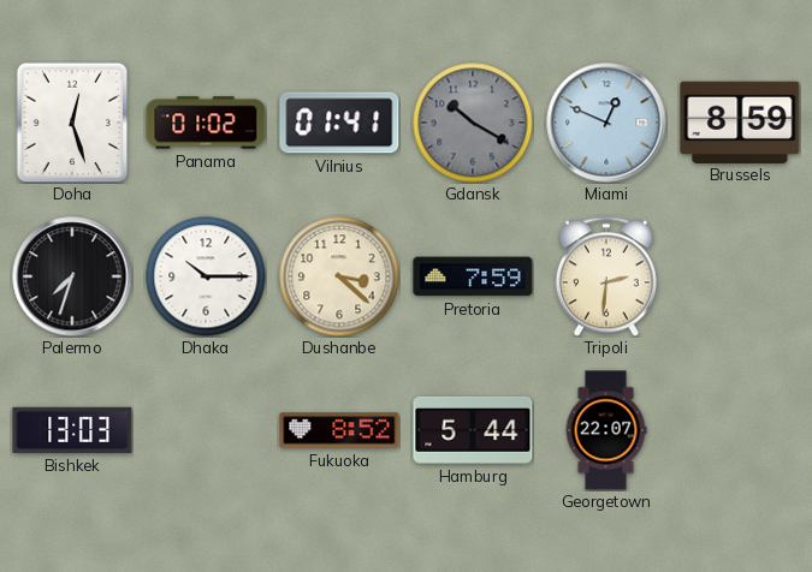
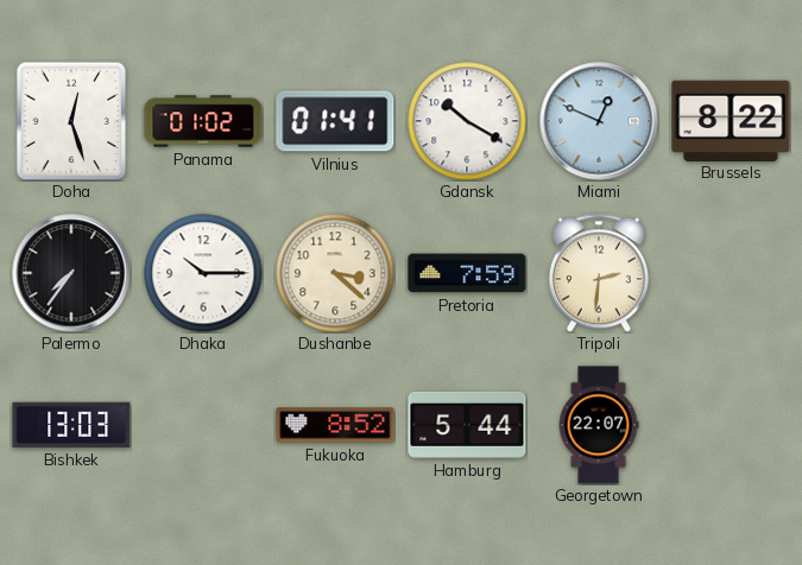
Gdansk dial: grey -> white
Brussels: 8:59 -> 8:22
Palermo: 7:33 -> 7:36
